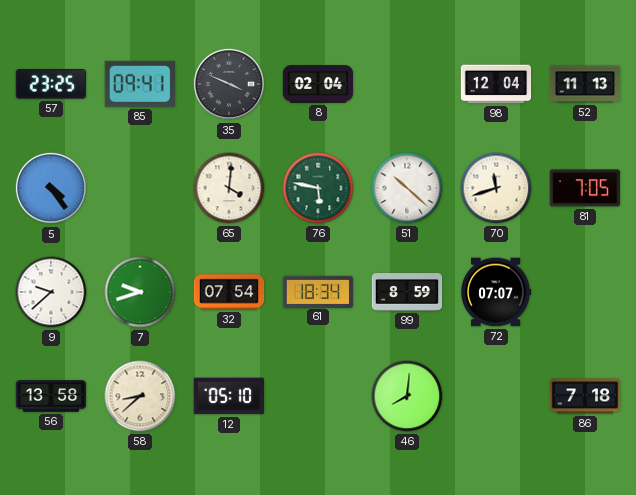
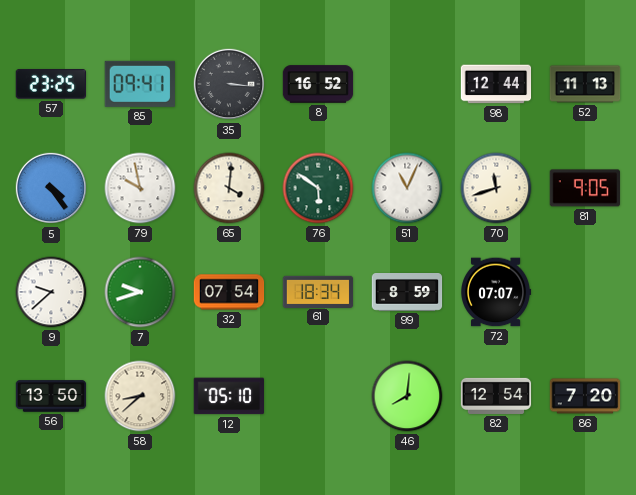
35: 3:49 -> 3:16
8: 02:04 -> 16:52
98: 12:04 -> 12:44
79: none -> 9:58
76: 5:47 -> 5:51
51: 10:22 -> 11:04
81: 7:05 -> 9:05
56: 13:58 -> 13:50
82: none -> 12:54
86: 7:18 -> 7:20
